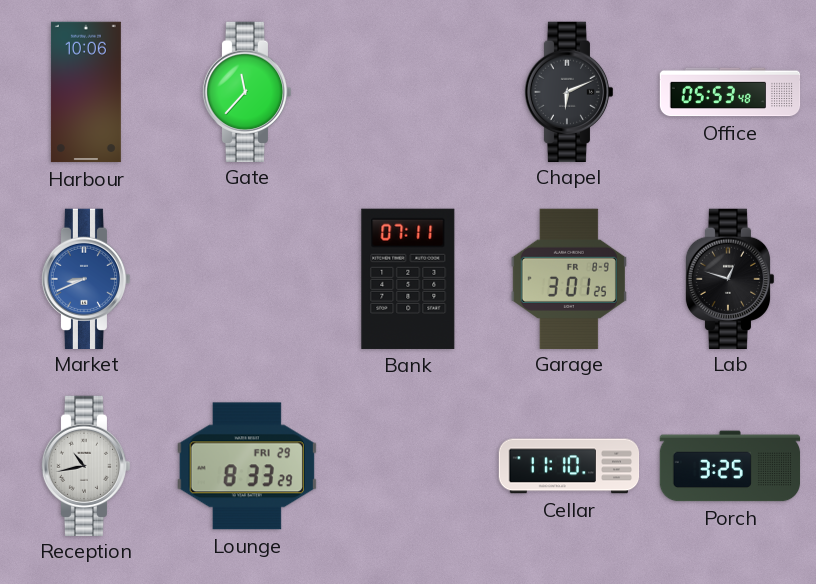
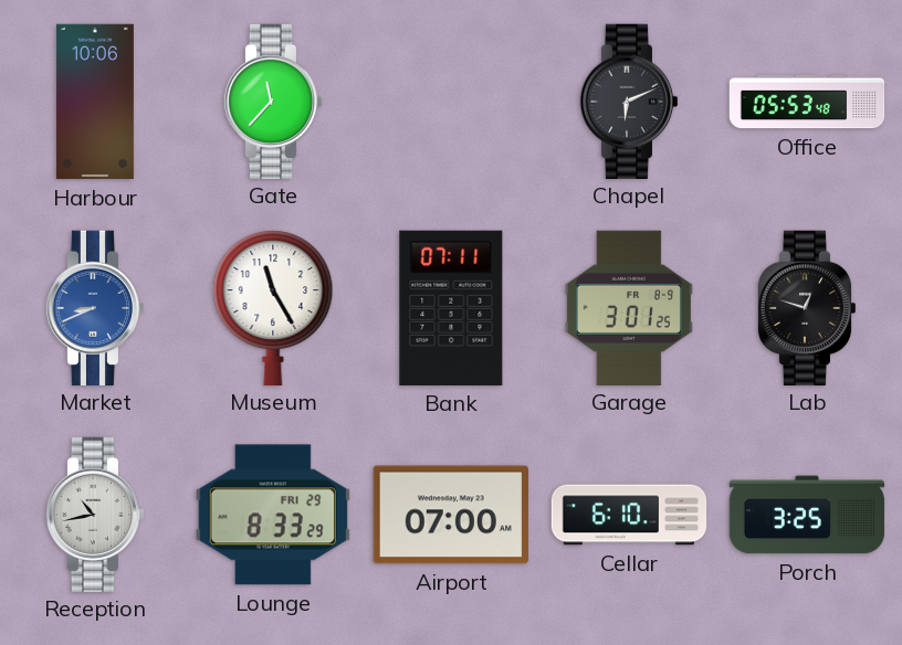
Museum: none -> 11:25
Airport: none -> 07:00
Cellar: 11:10 -> 6:10
